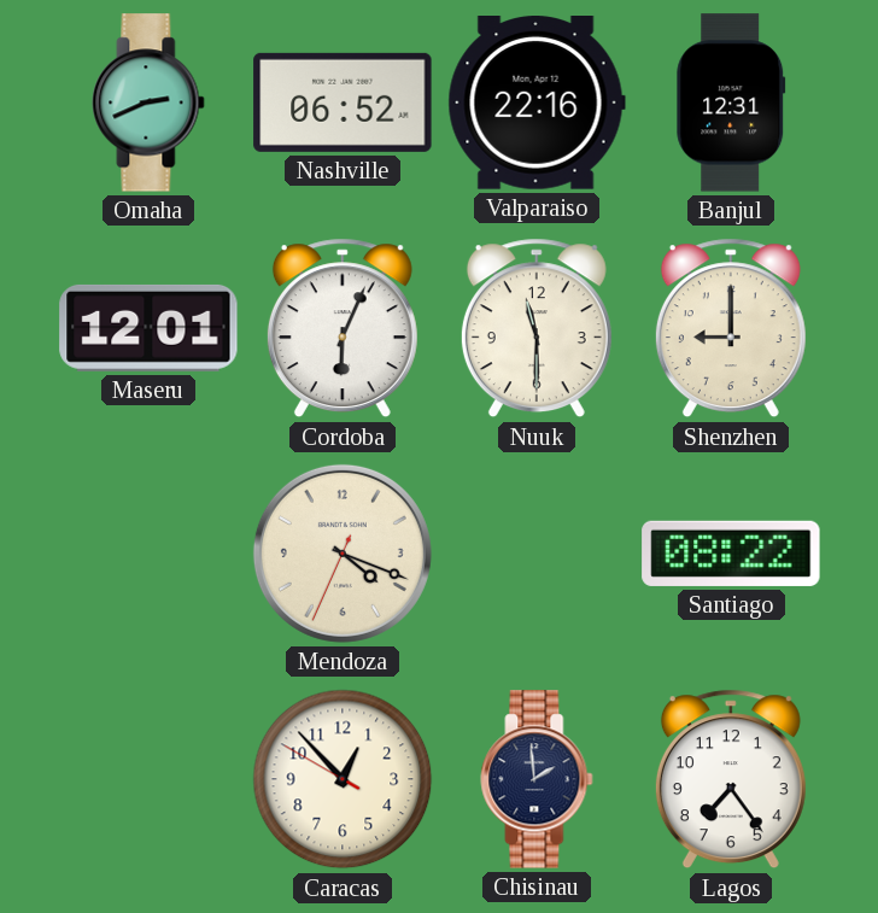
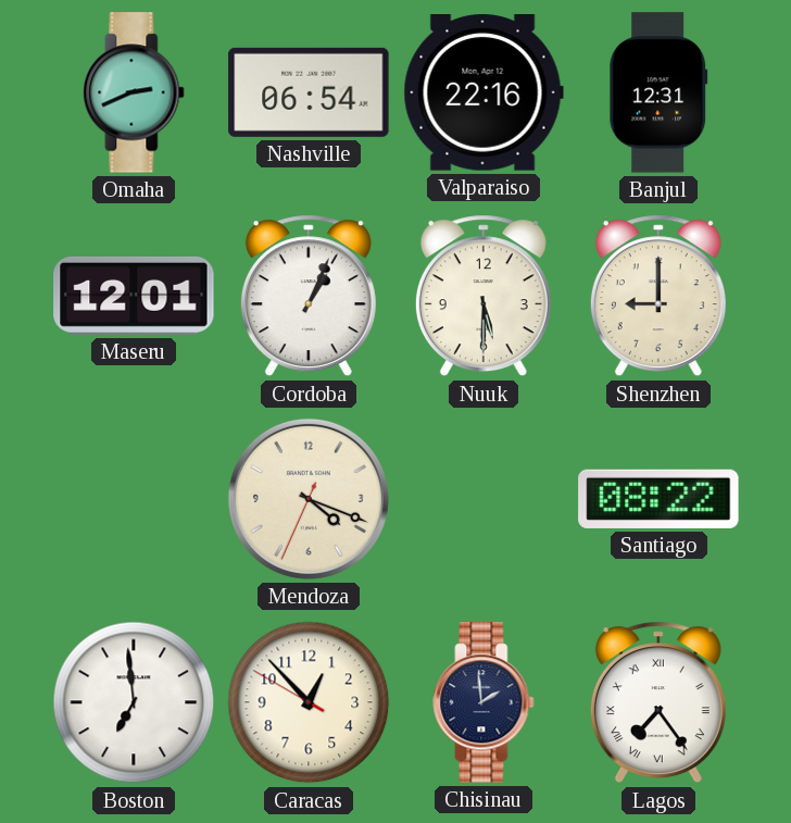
Nashville: 06:52 -> 06:54
Cordoba: 6:04 -> 1:04
Nuuk: 11:30 -> 5:30
Boston: none -> 6:59
Lagos numerals: Arabic -> Roman
